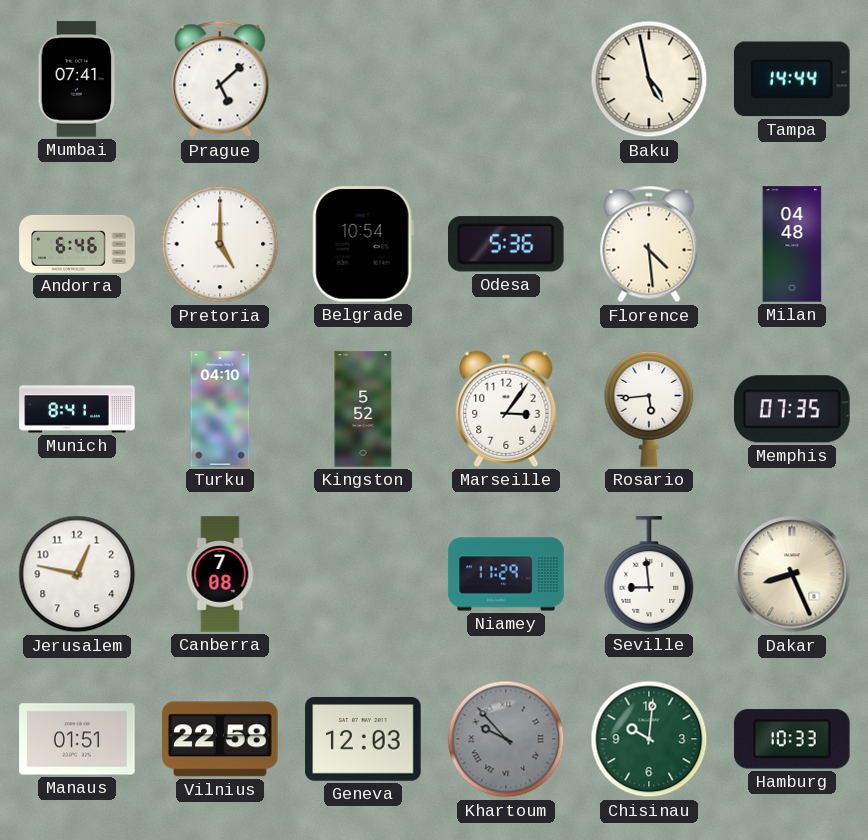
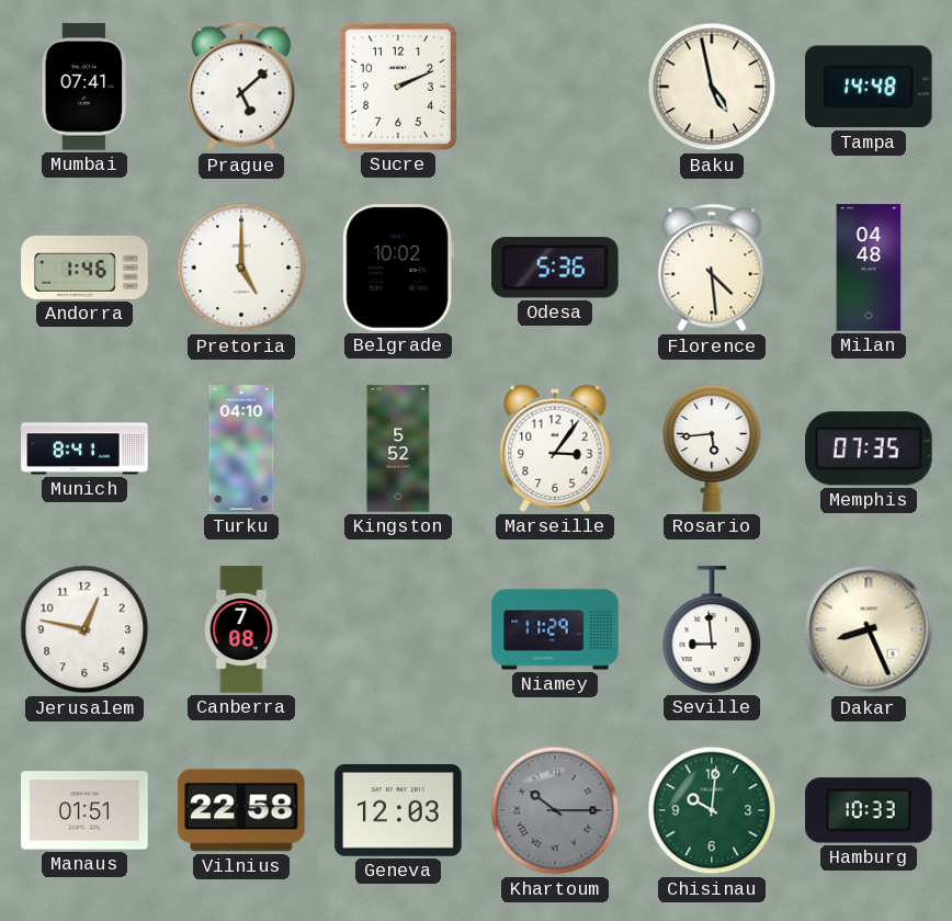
Sucre: none -> 2:11
Tampa: 14:44 -> 14:48
Andorra: 6:46 -> 1:46
Belgrade: 10:54 -> 10:02
Khartoum: 9:53 -> 10:15
